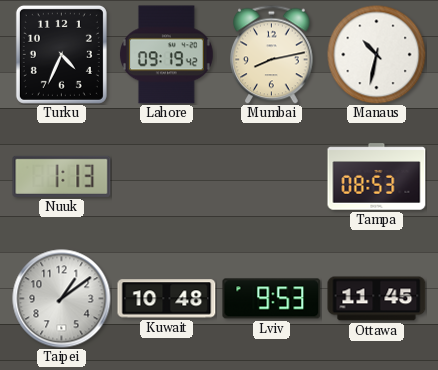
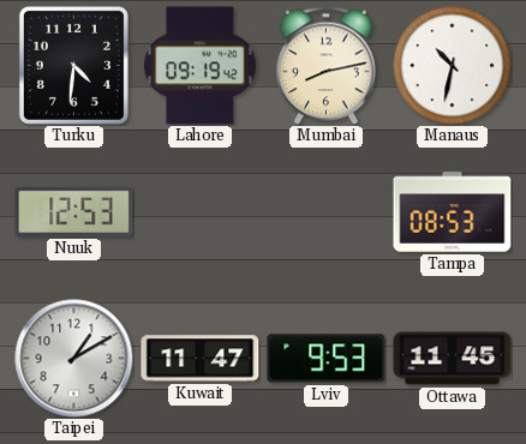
Turku: 4:34 -> 4:31
Nuuk: 1:13 -> 12:53
Taipei: 1:09 -> 1:10
Kuwait: 10:48 -> 11:47
